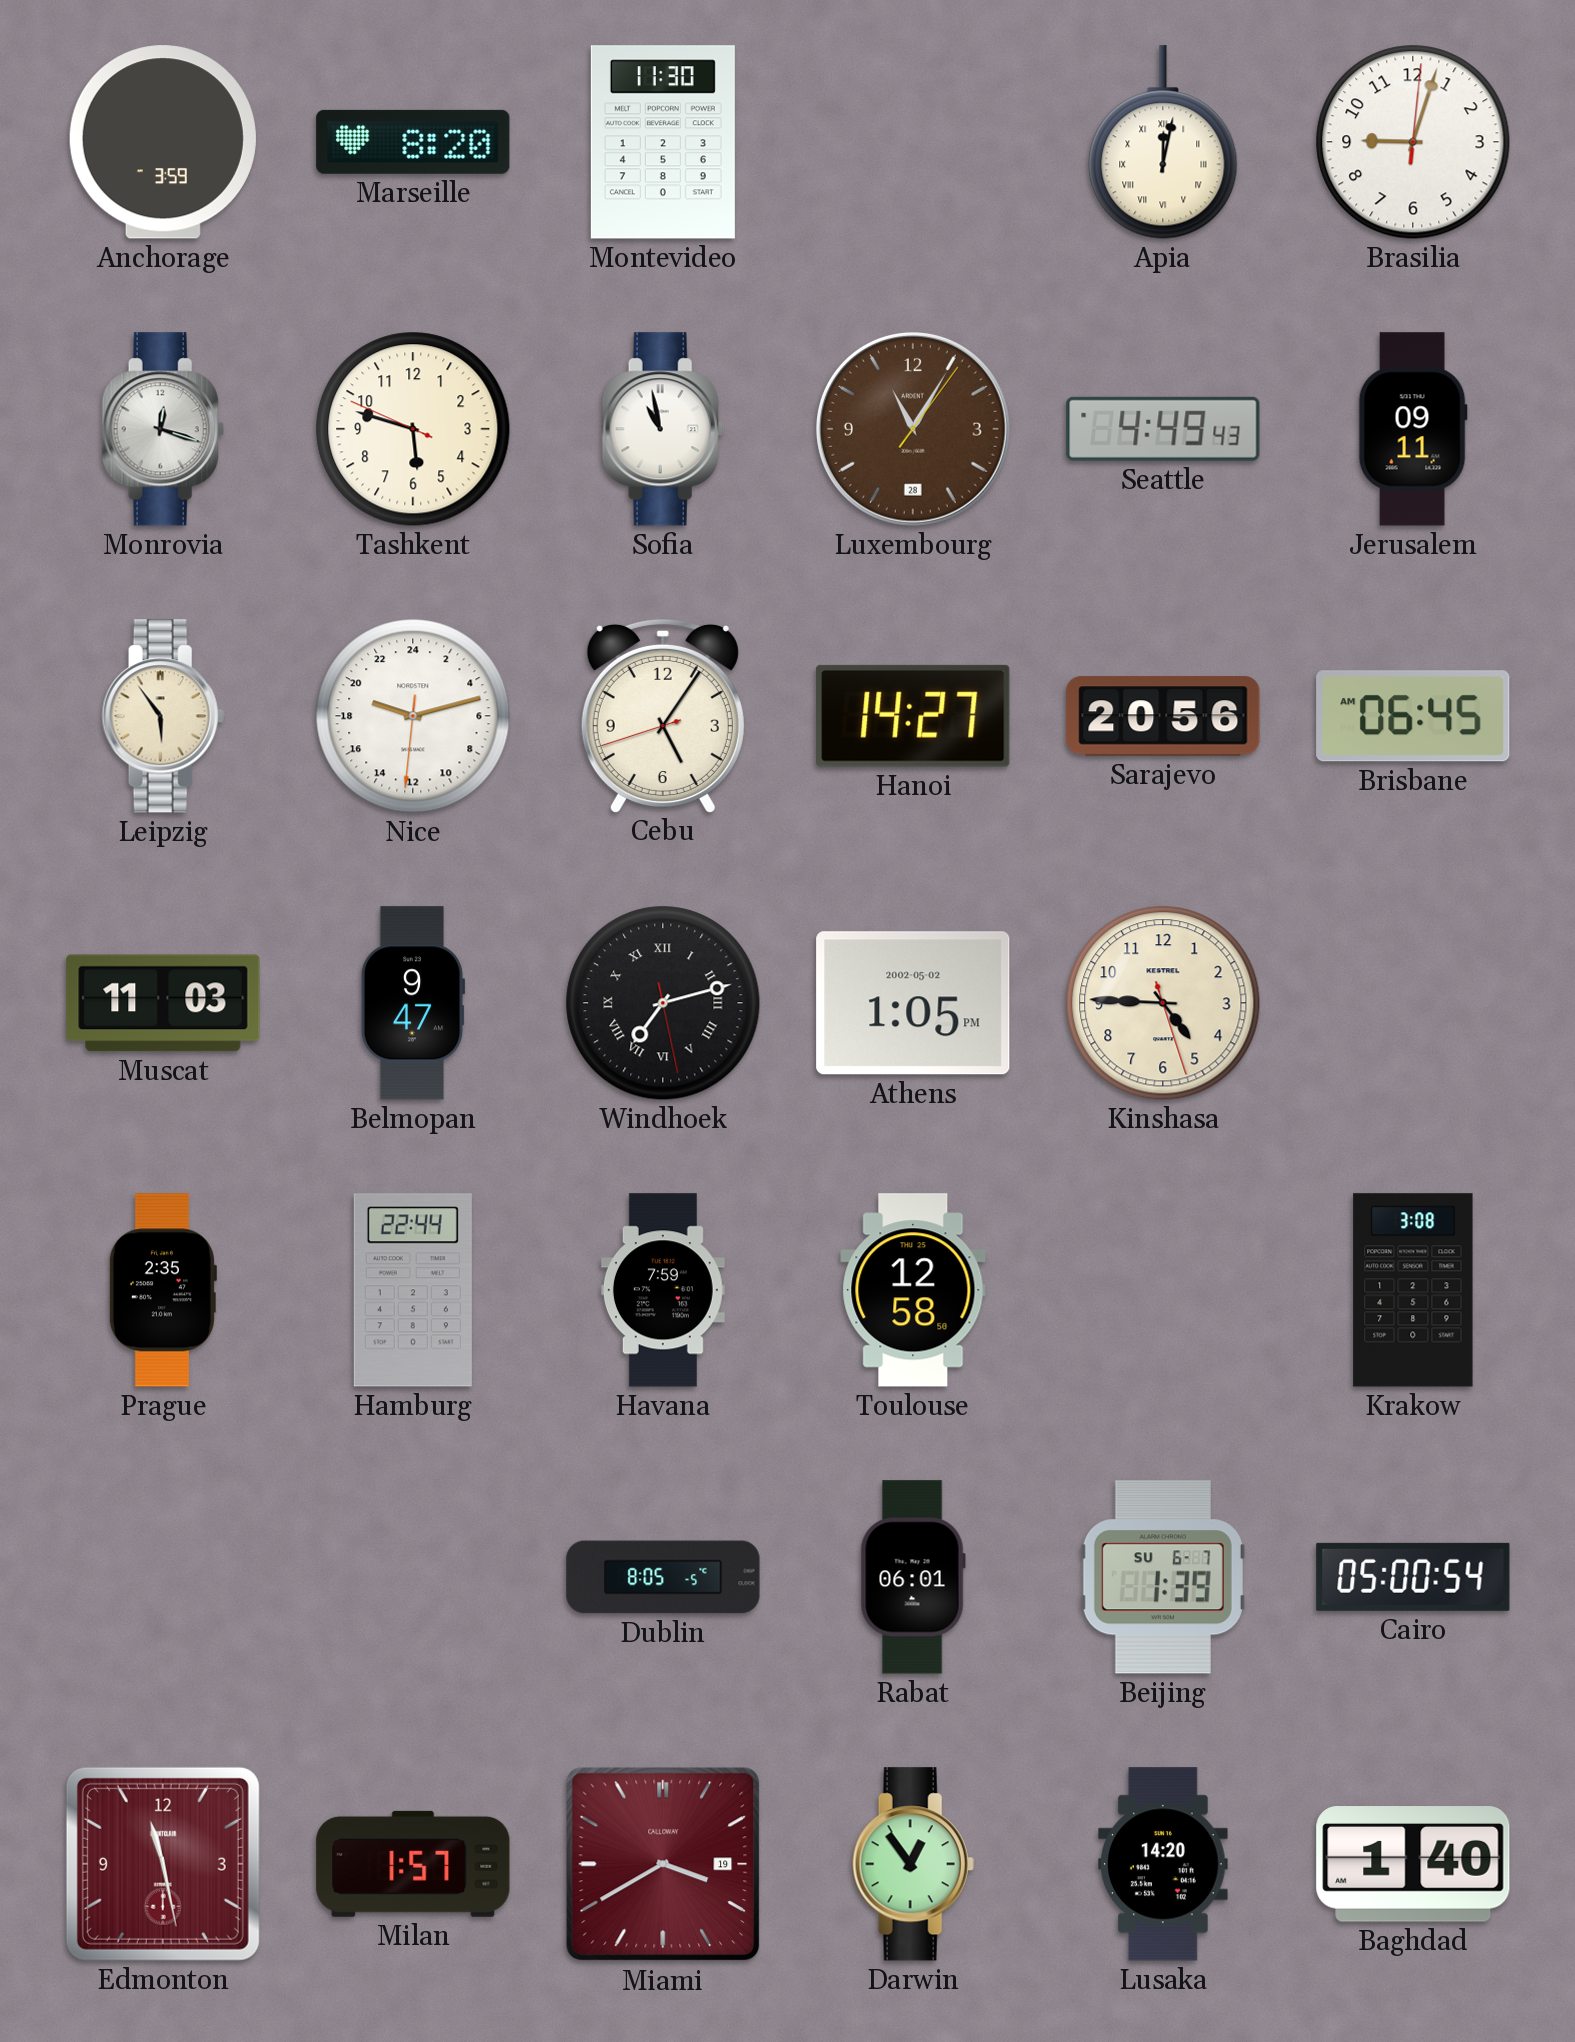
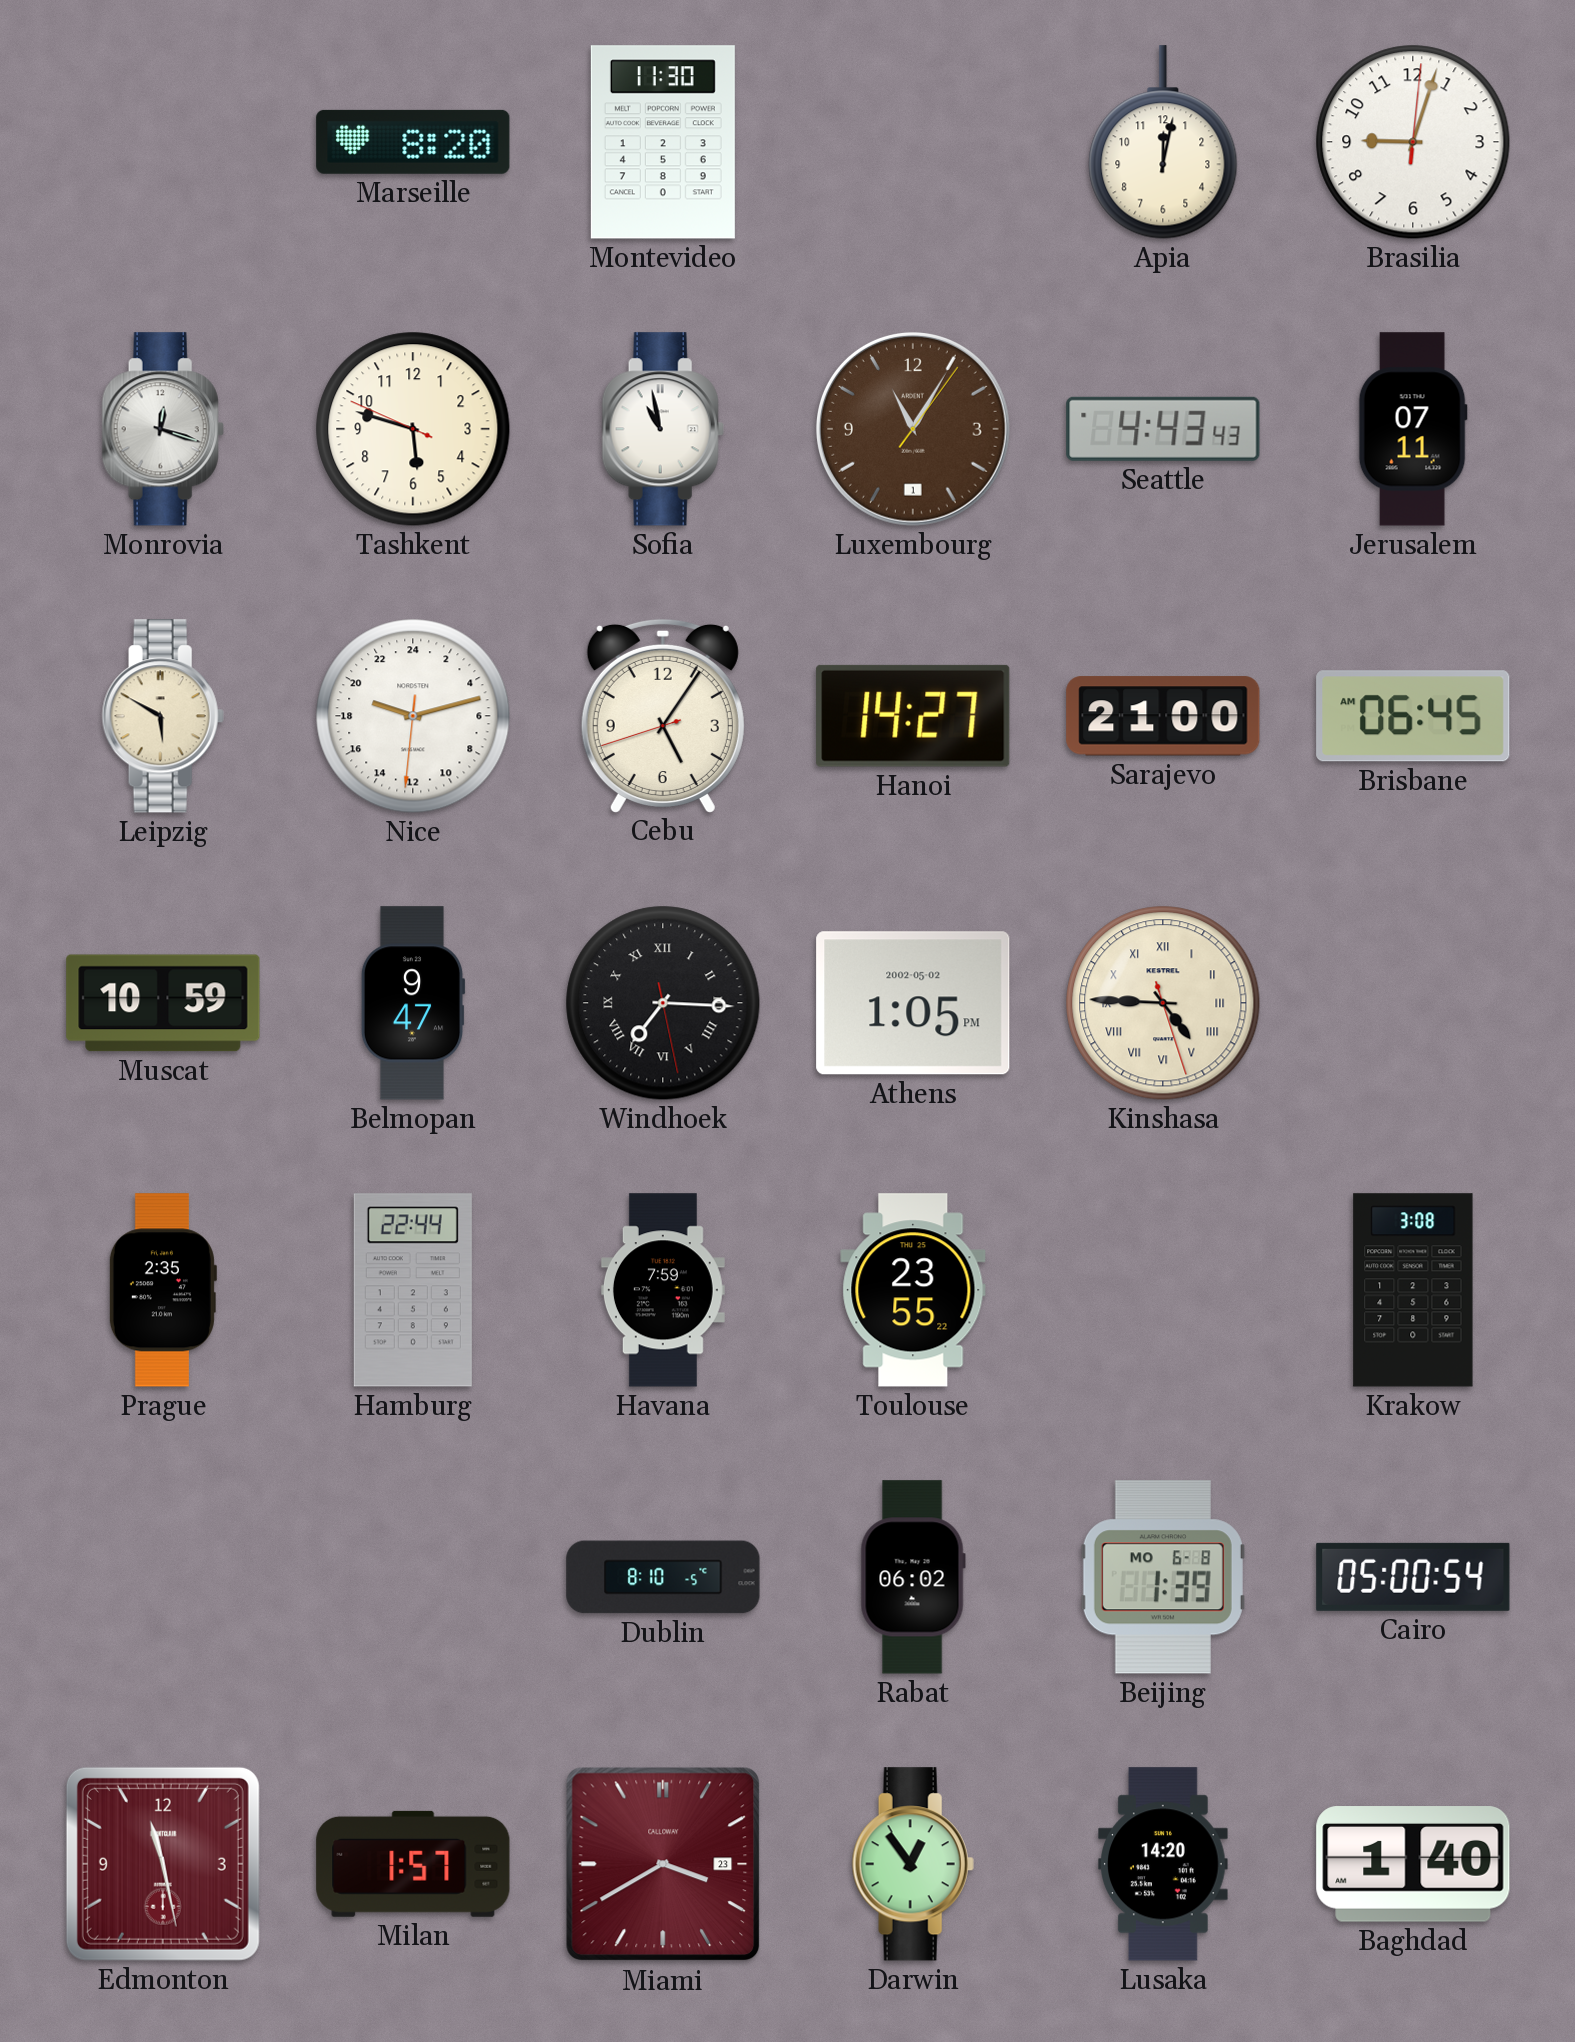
Anchorage: 3:59 -> none
Apia numerals: Roman -> Arabic
Luxembourg date: 28 -> 1
Seattle: 4:49 -> 4:43
Jerusalem: 09:11 -> 07:11
Leipzig: 5:54 -> 5:50
Sarajevo: 20:56 -> 21:00
Muscat: 11:03 -> 10:59
Windhoek: 7:12 -> 7:15
Kinshasa numerals: Arabic -> Roman
Toulouse: 12:58 -> 23:55
Dublin: 8:05 -> 8:10
Rabat: 06:01 -> 06:02
Beijing date: SU 6-7 -> MO 6-8
Miami date: 19 -> 23
